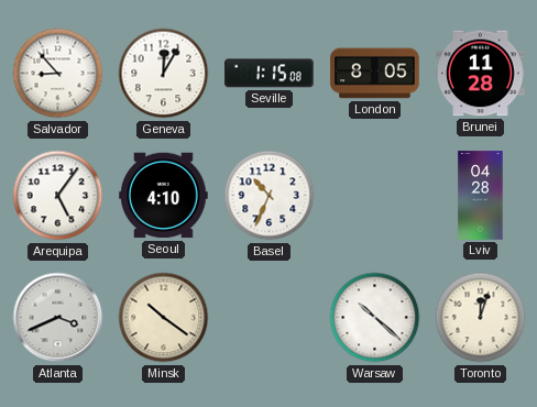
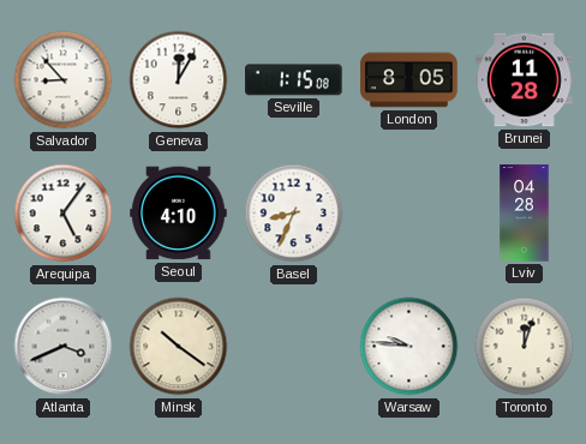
Basel: 10:34 -> 8:34
Warsaw: 10:22 -> 9:46
